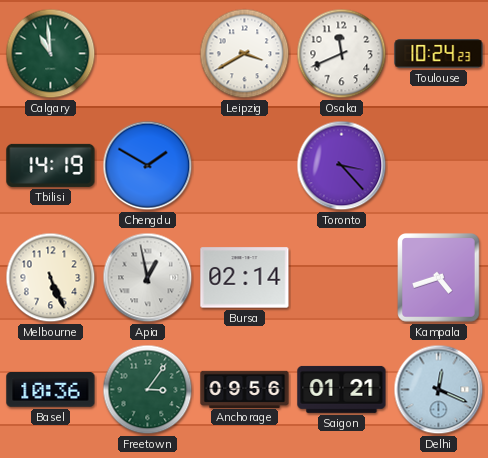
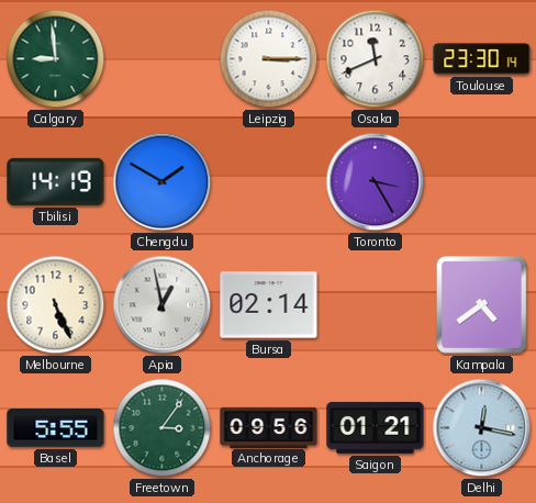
Calgary: 10:59 -> 8:59
Leipzig: 3:40 -> 3:15
Toulouse: 10:24 -> 23:30
Toronto: 3:23 -> 3:25
Kampala: 4:42 -> 4:39
Basel: 10:36 -> 5:55
Delhi: 12:19 -> 12:17
